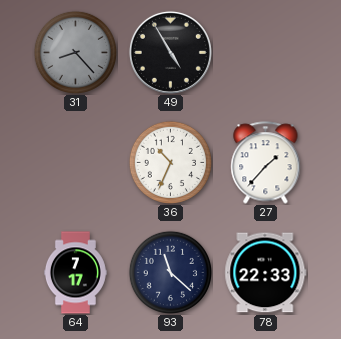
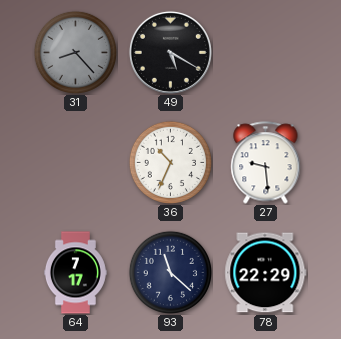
49: 4:55 -> 5:20
27: 1:37 -> 9:29
78: 22:33 -> 22:29
